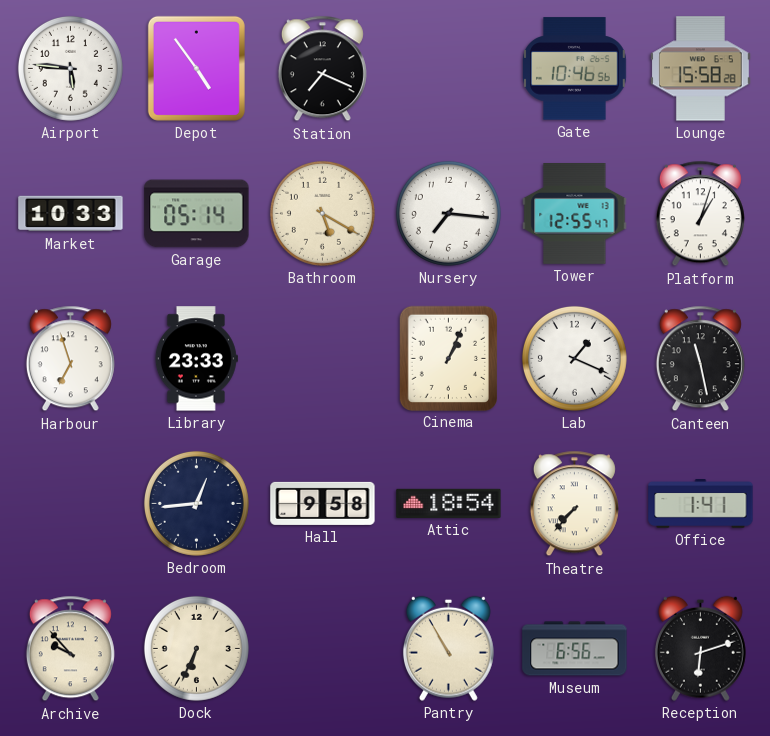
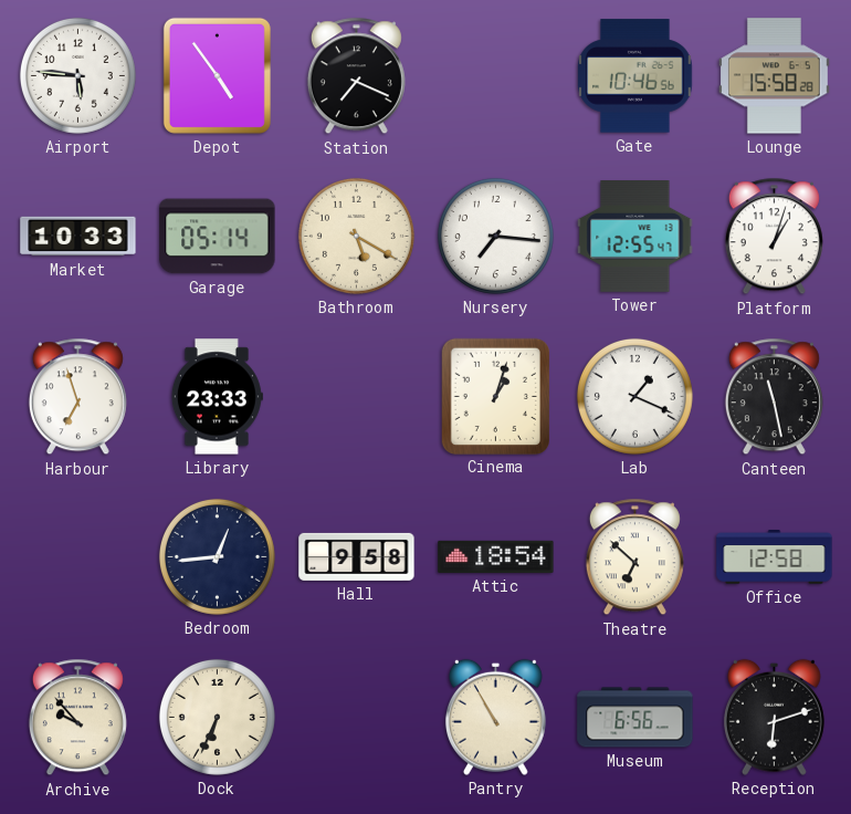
Cinema: 1:04 -> 1:03
Theatre: 7:37 -> 6:52
Office: 1:41 -> 12:58
